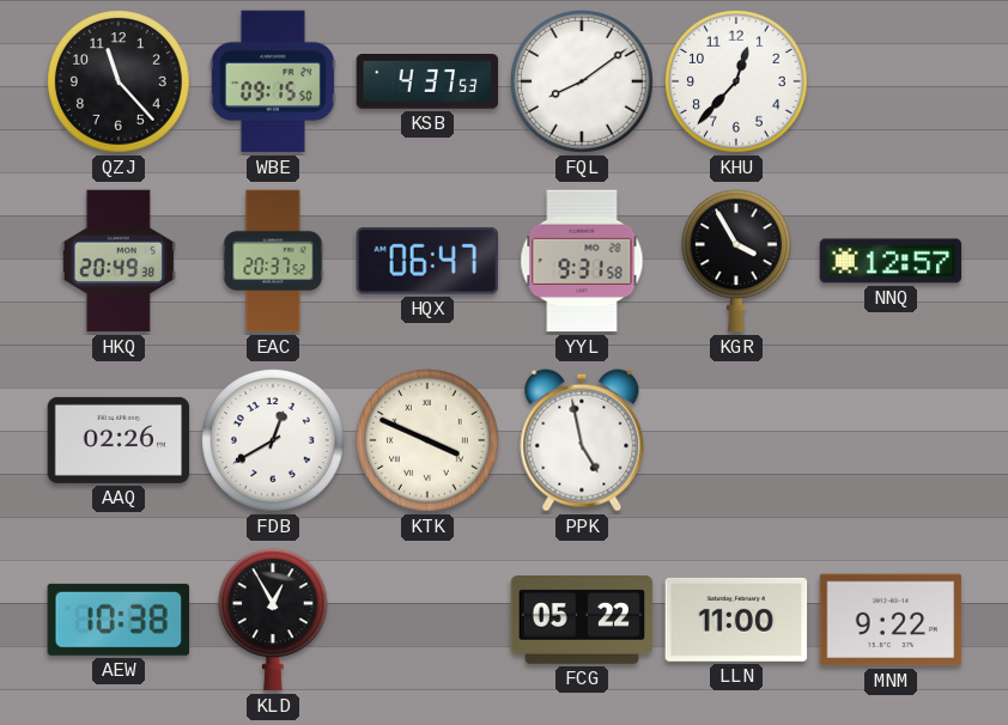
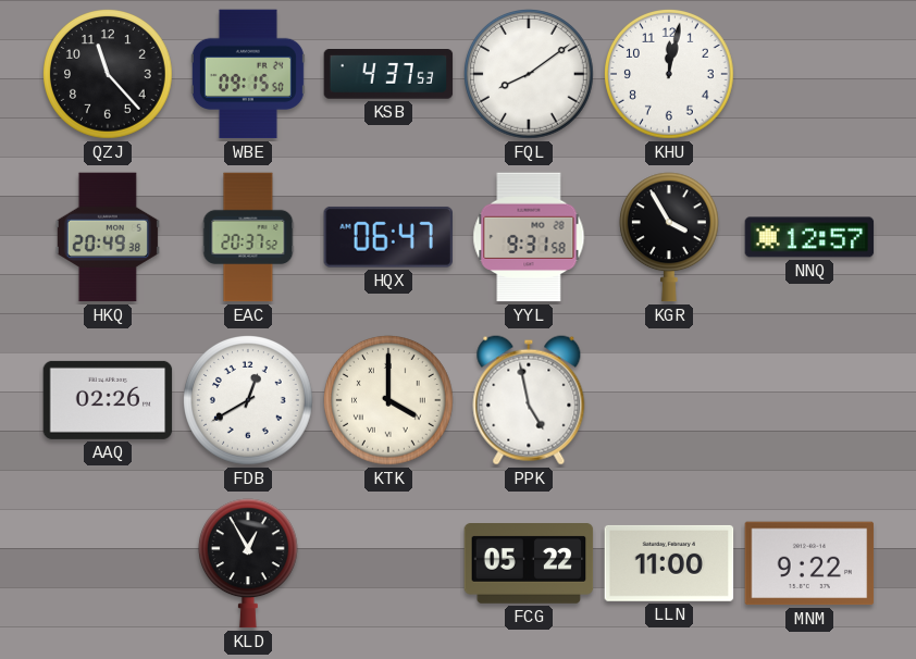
KHU: 12:37 -> 12:02
KTK: 3:49 -> 4:00
AEW: 10:38 -> none
